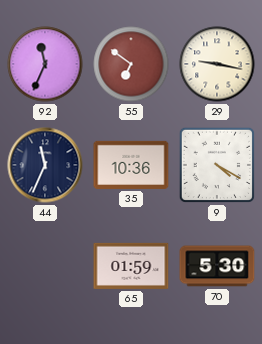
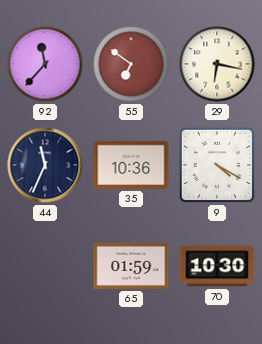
92: 11:34 -> 11:37
29: 9:17 -> 6:17
70: 5:30 -> 10:30
